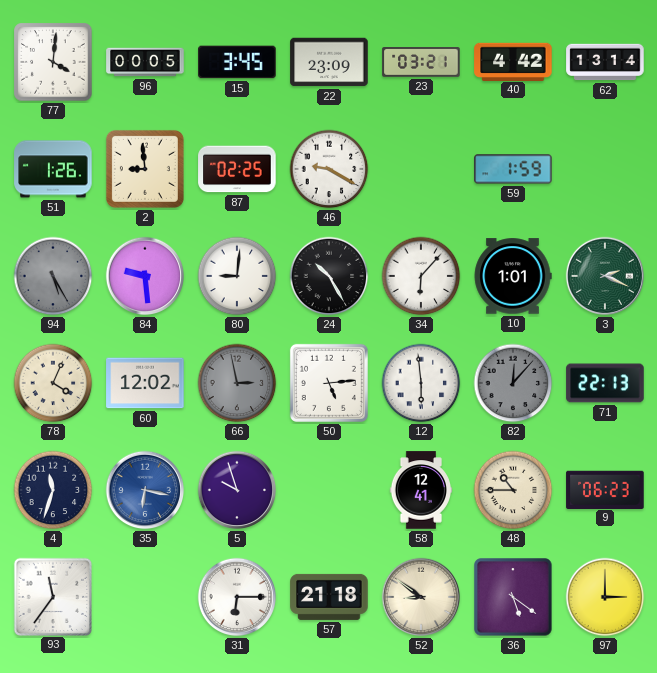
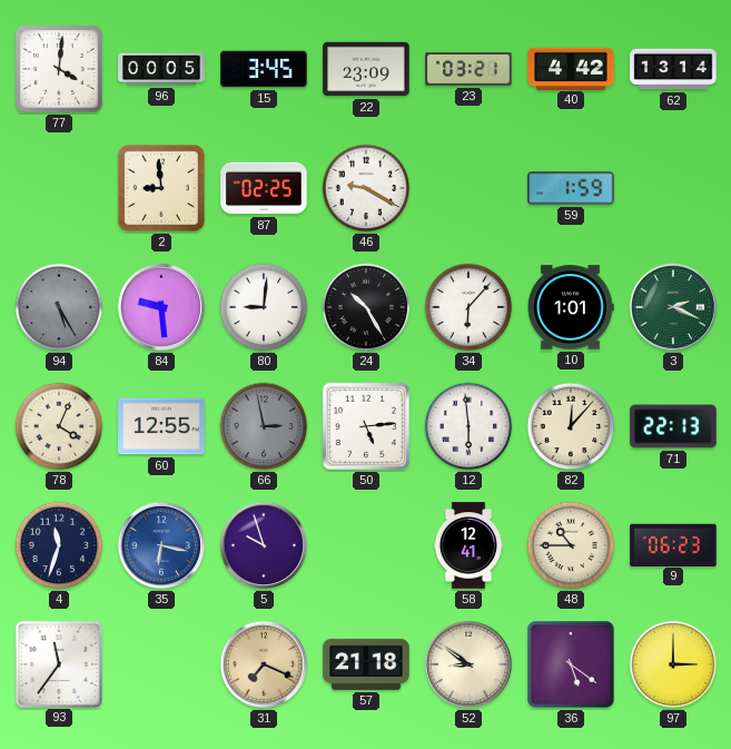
51: 1:26 -> none
60: 12:02 -> 12:55
82 dial: grey -> cream
31: 6:15 -> 7:19
31 dial: white -> champagne
